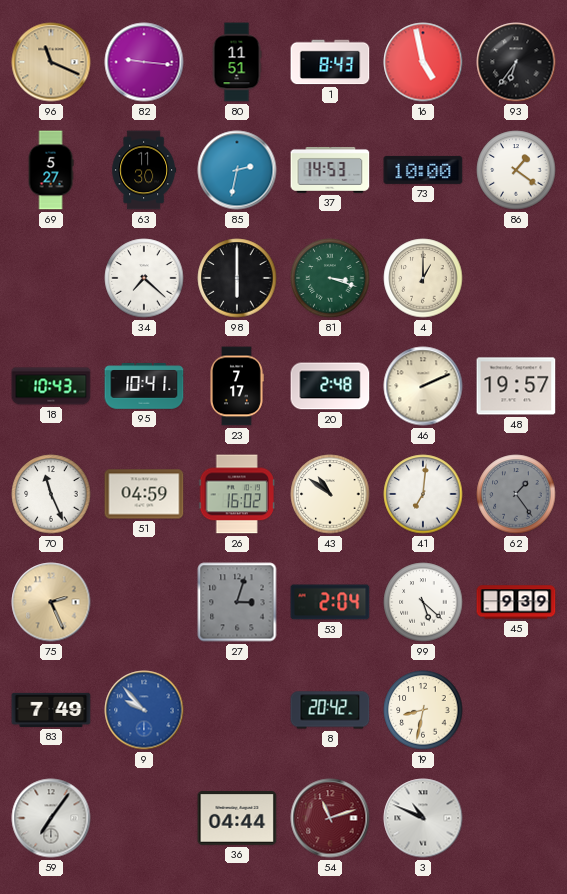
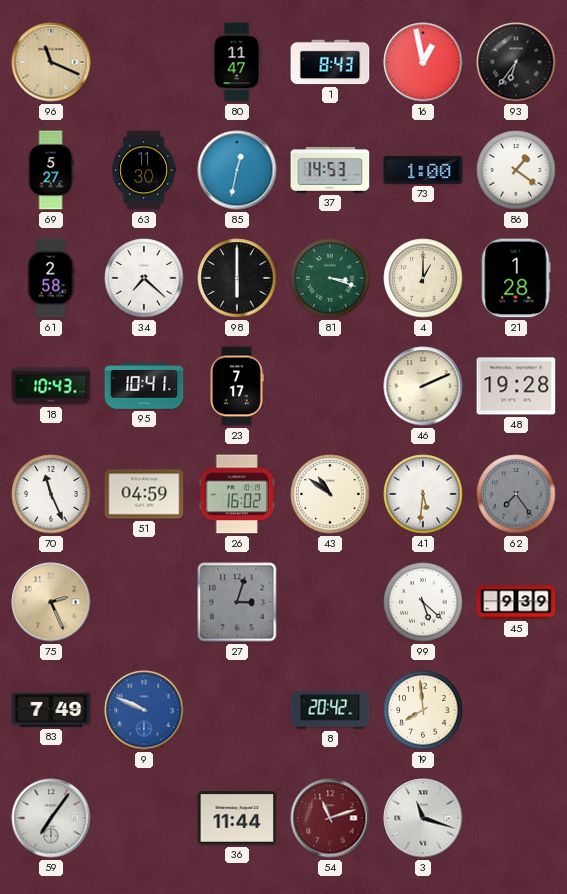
82: 9:16 -> none
80: 11:51 -> 11:47
16: 4:58 -> 12:58
85: 2:32 -> 12:32
73: 10:00 -> 1:00
61: none -> 2:58
21: none -> 1:28
20: 2:48 -> none
48: 19:57 -> 19:28
41: 7:01 -> 5:31
62: 1:24 -> 7:24
53: 2:04 -> none
9: 9:53 -> 9:49
19: 8:32 -> 7:59
36: 04:44 -> 11:44
3: 10:49 -> 11:18
